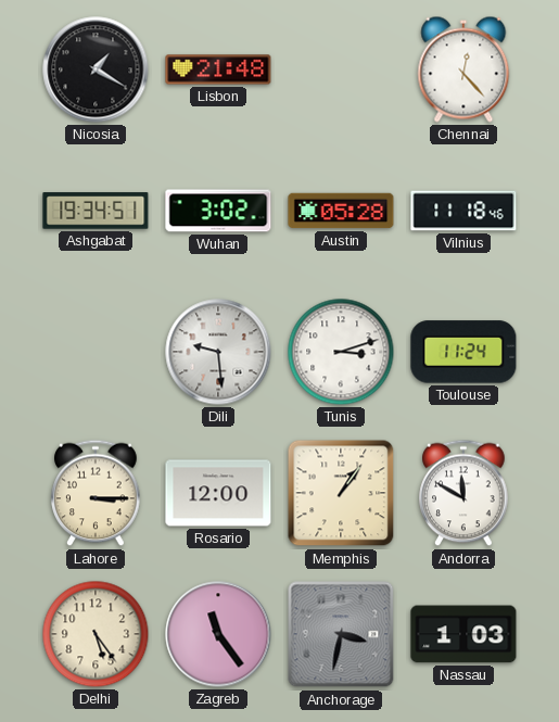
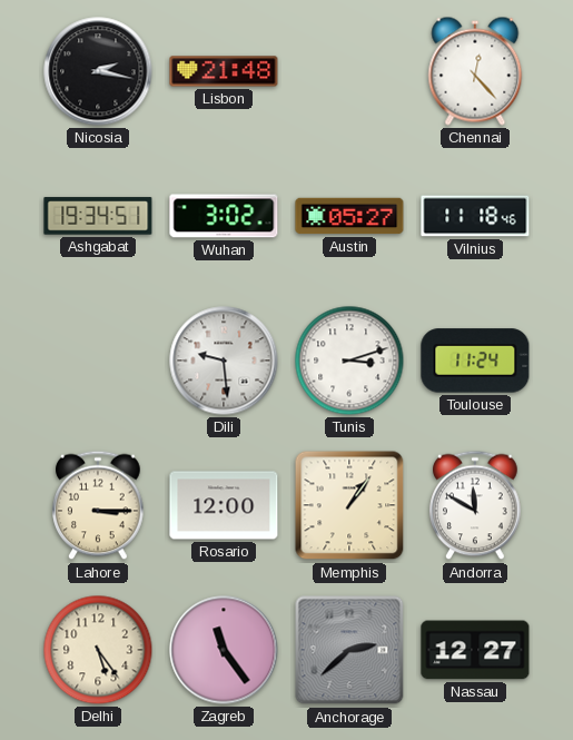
Nicosia: 1:20 -> 2:17
Austin: 05:28 -> 05:27
Anchorage: 3:32 -> 2:38
Nassau: 1:03 -> 12:27
